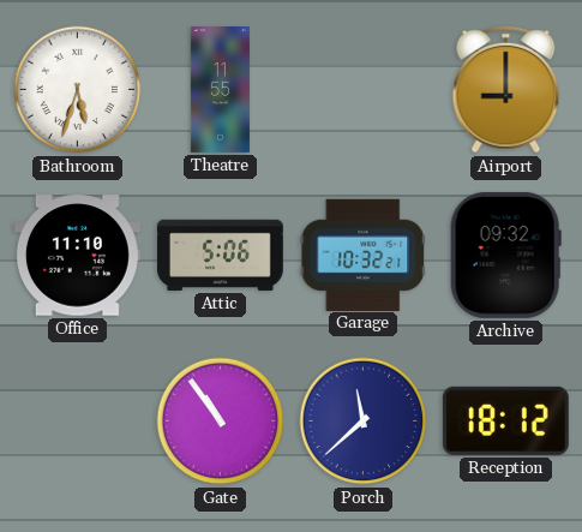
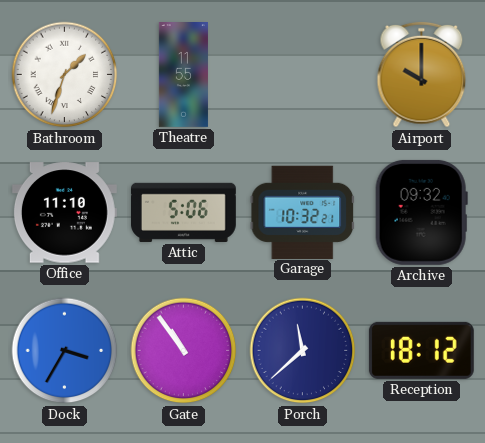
Bathroom: 5:33 -> 1:33
Airport: 9:00 -> 10:00
Dock: none -> 3:35
